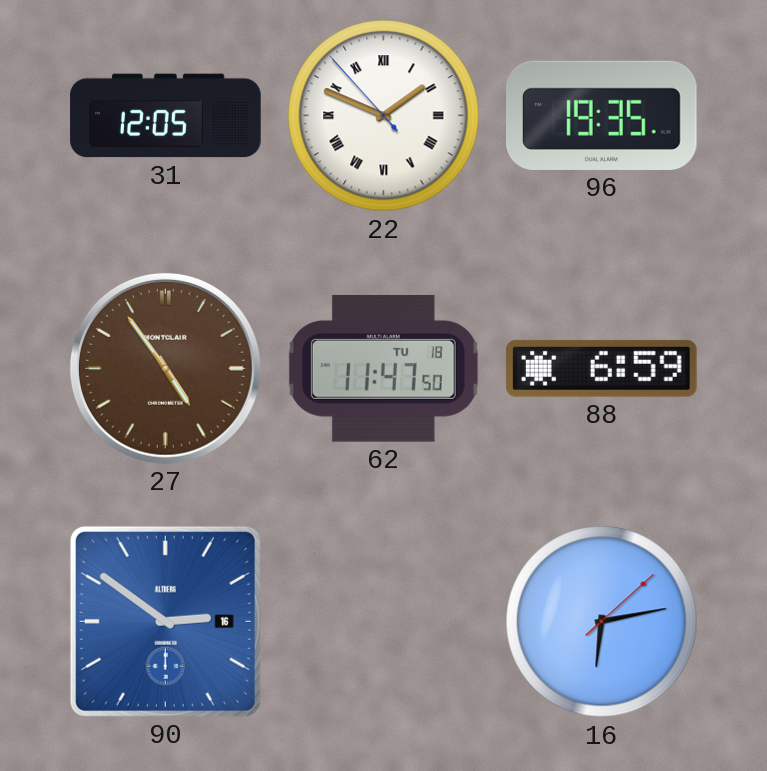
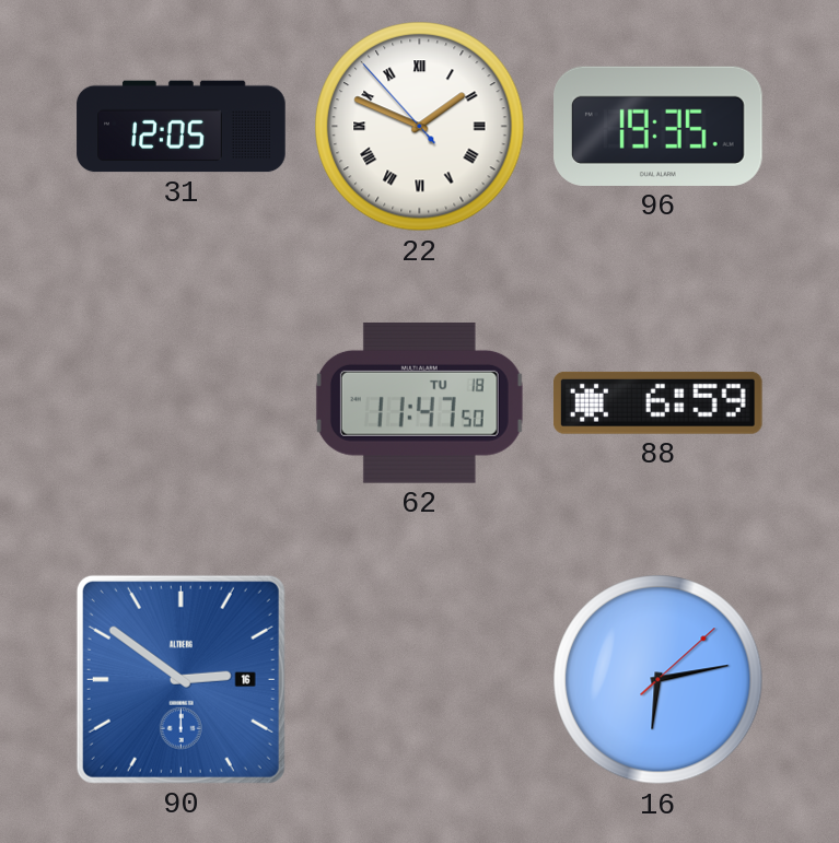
27: 4:54 -> none
